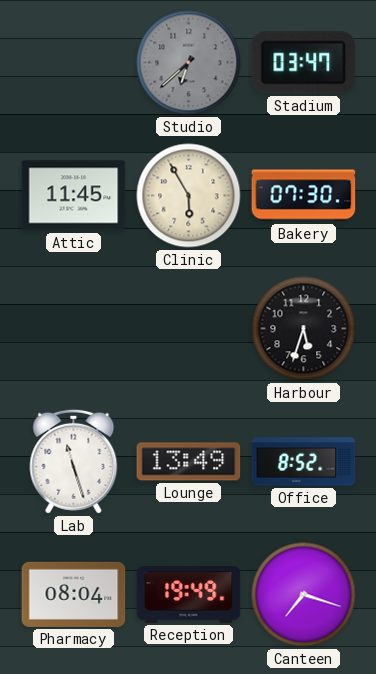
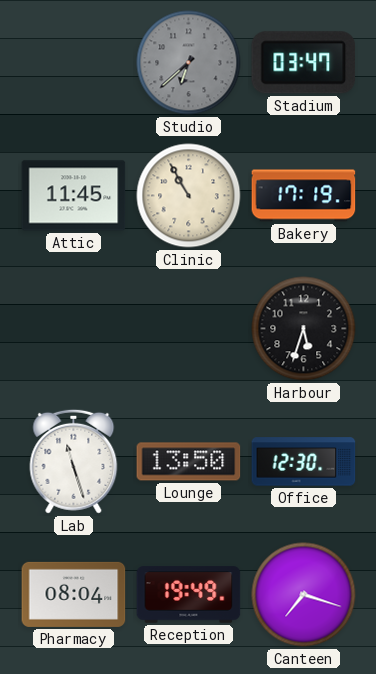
Clinic: 5:55 -> 10:55
Bakery: 07:30 -> 17:19
Lounge: 13:49 -> 13:50
Office: 8:52 -> 12:30
